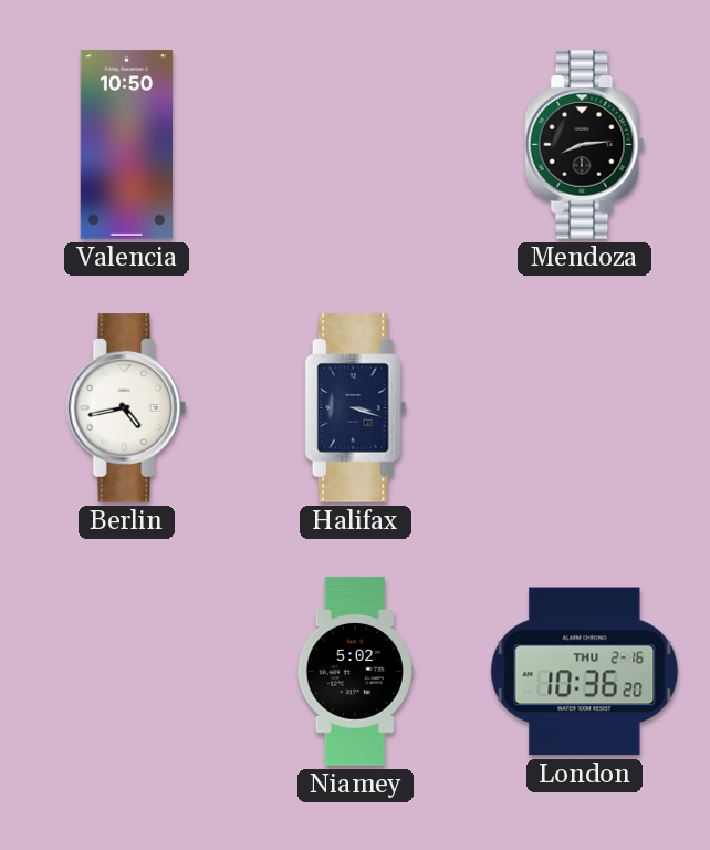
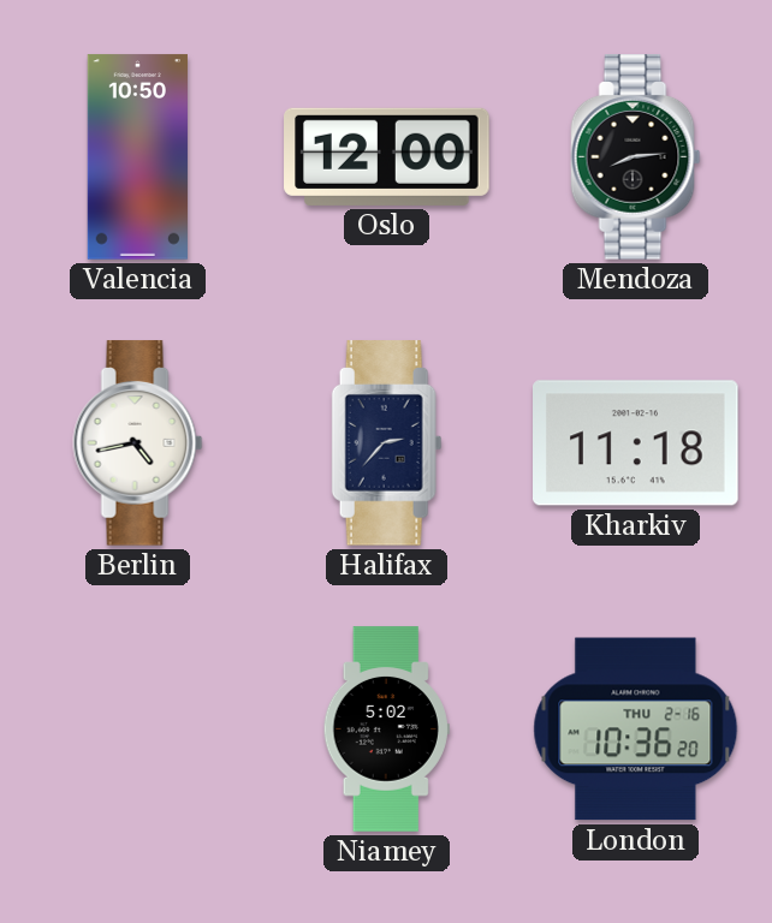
Oslo: none -> 12:00
Halifax: 3:18 -> 2:37
Kharkiv: none -> 11:18
